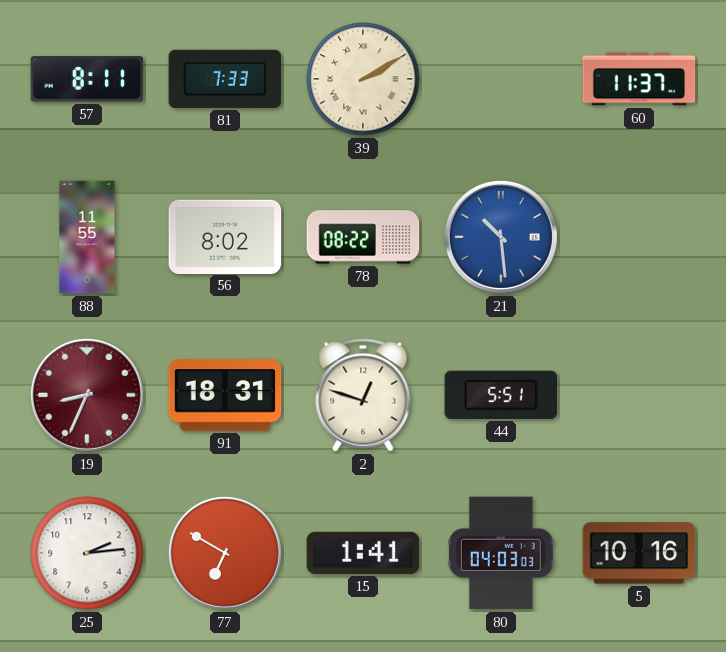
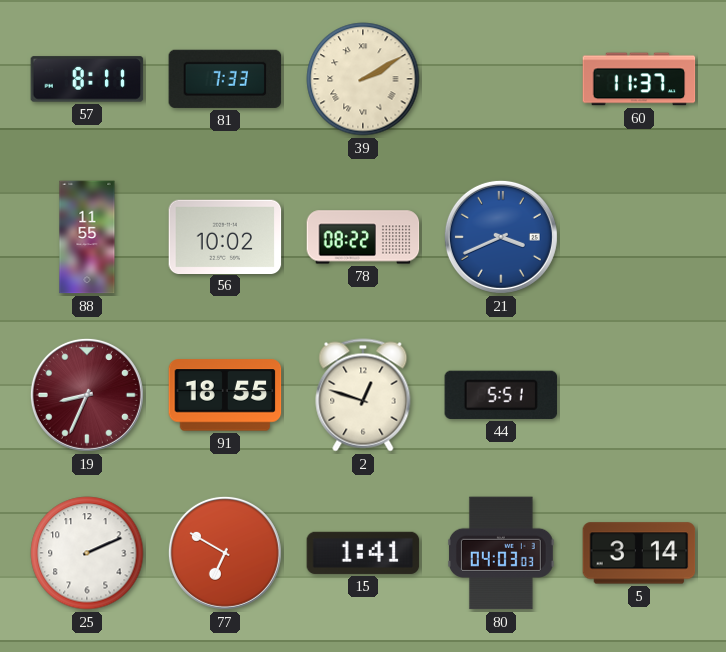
56: 8:02 -> 10:02
21: 10:29 -> 3:41
91: 18:31 -> 18:55
25: 2:14 -> 2:11
5: 10:16 -> 3:14
